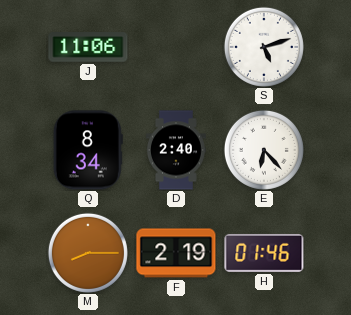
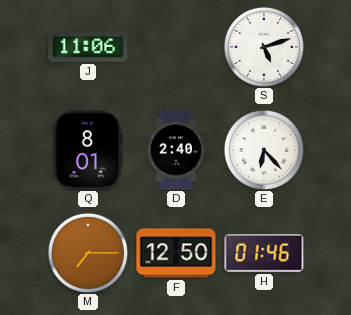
Q: 8:34 -> 8:01
M: 8:15 -> 7:15
F: 2:19 -> 12:50
